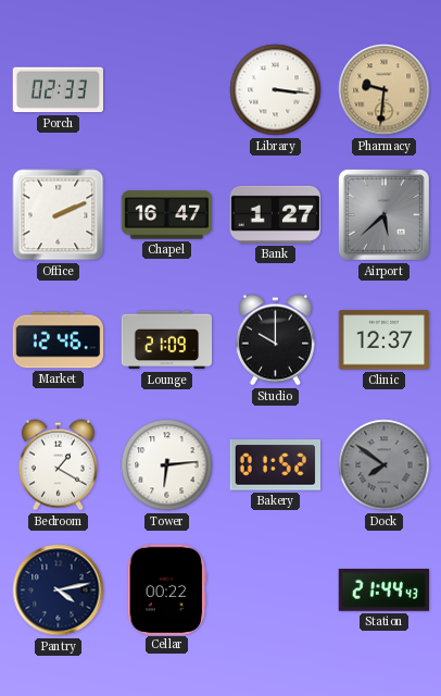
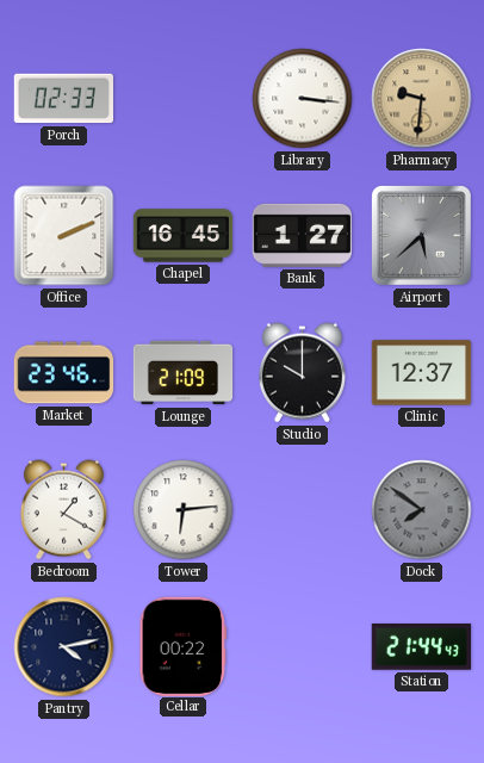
Chapel: 16:47 -> 16:45
Market: 12:46 -> 23:46
Bakery: 01:52 -> none
